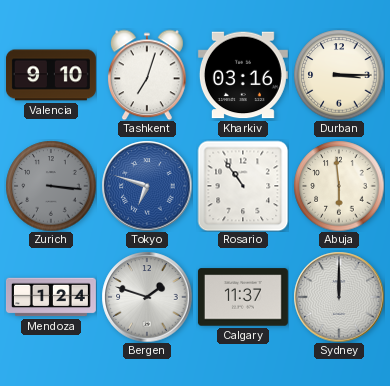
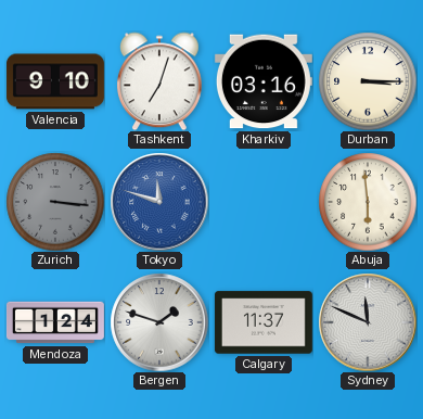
Tokyo: 6:48 -> 11:48
Rosario: 10:54 -> none
Sydney: 12:00 -> 11:49
